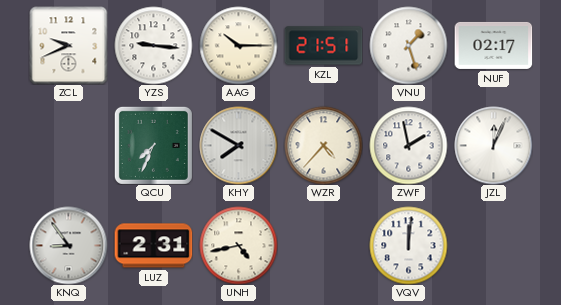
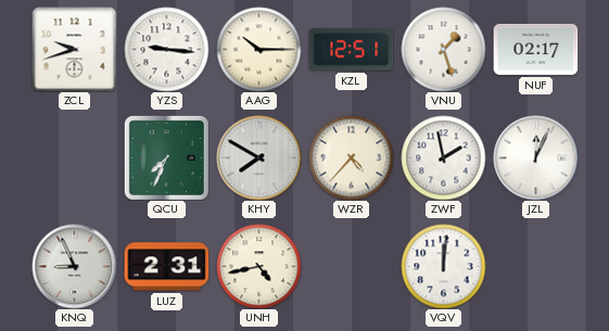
ZCL: 9:41 -> 9:42
KZL: 21:51 -> 12:51
KNQ: 8:54 -> 8:56
